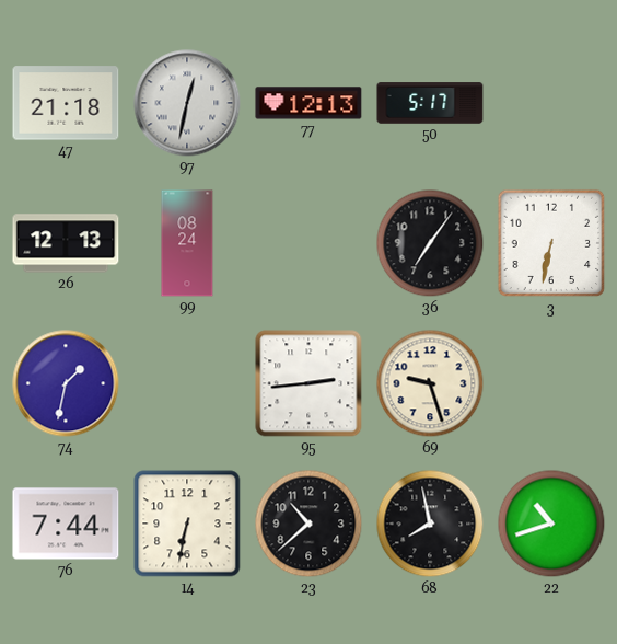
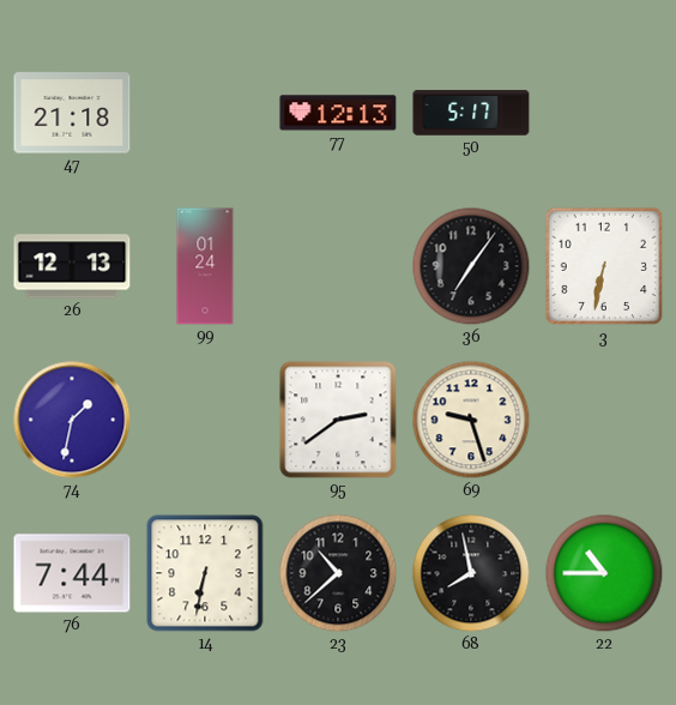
97: 12:32 -> none
99: 08:24 -> 01:24
95: 2:44 -> 2:39
22: 10:42 -> 10:45
